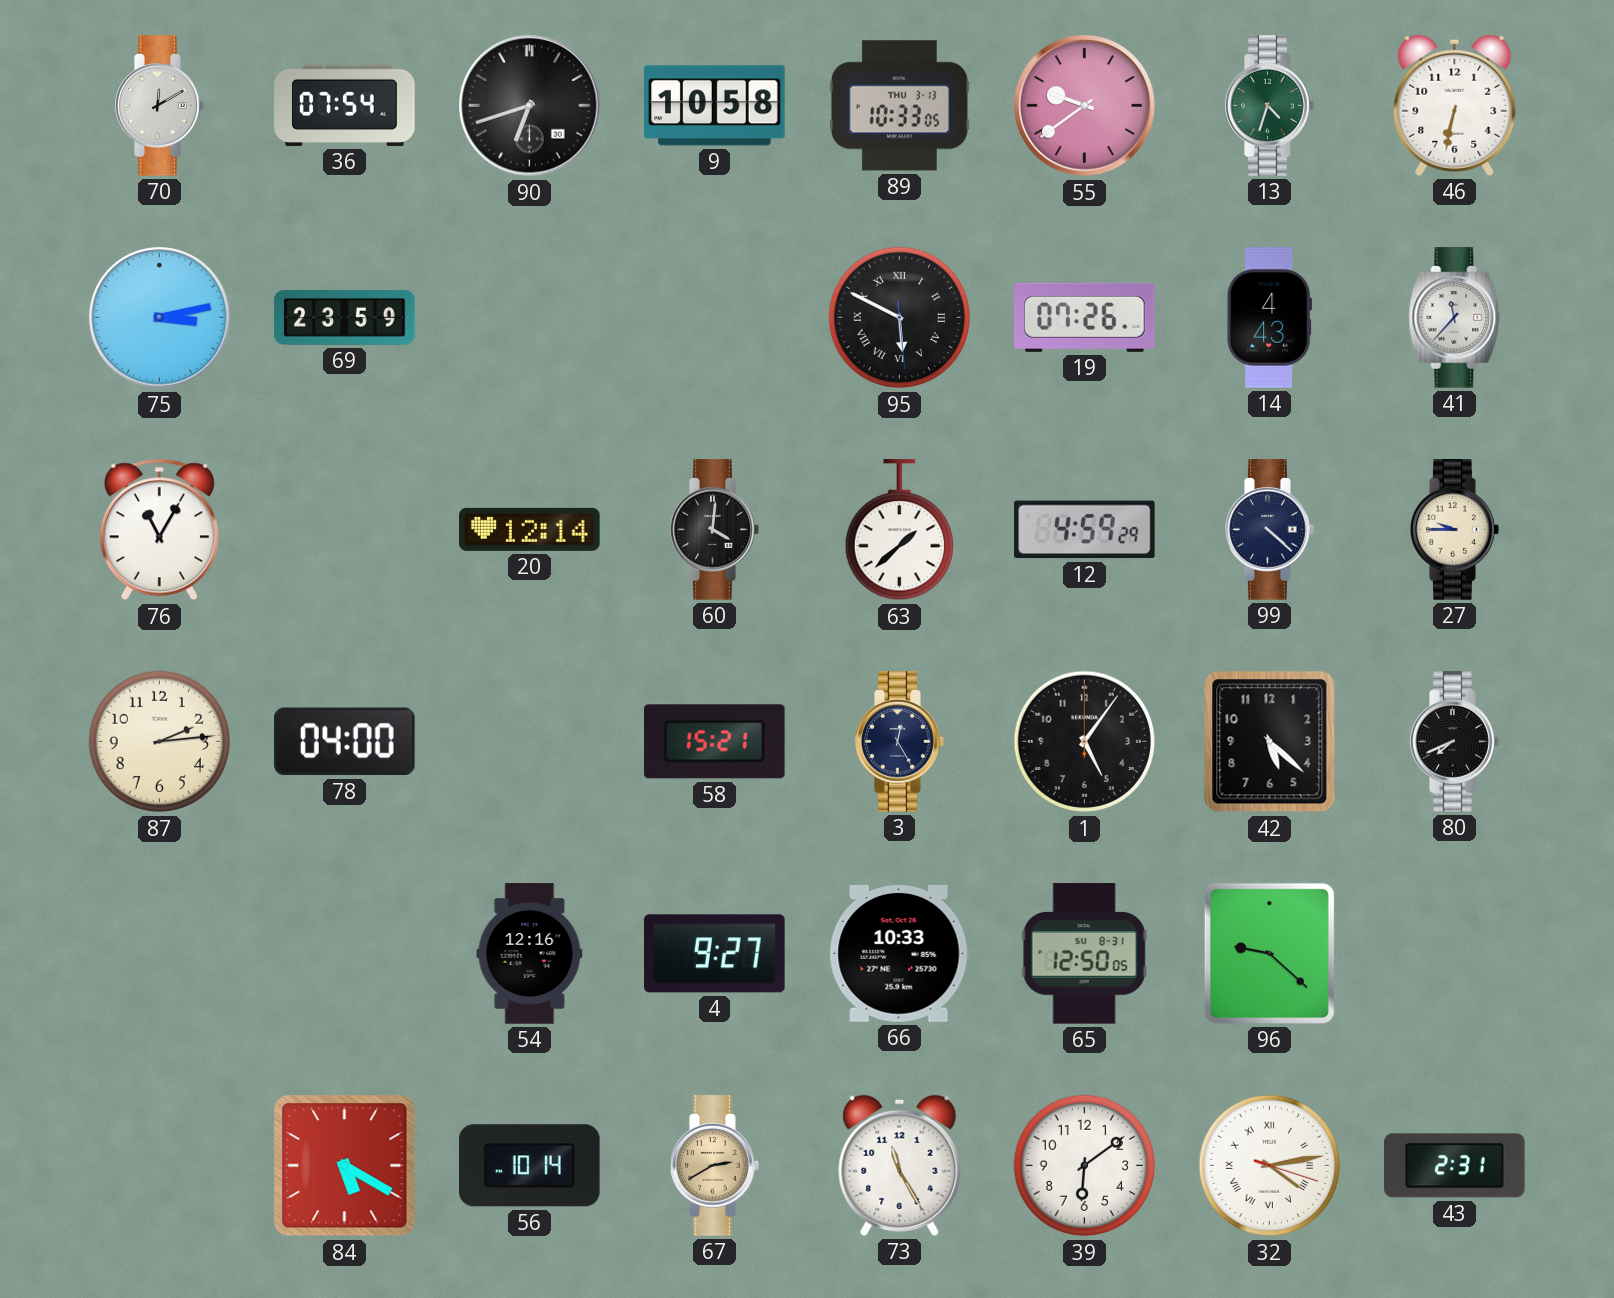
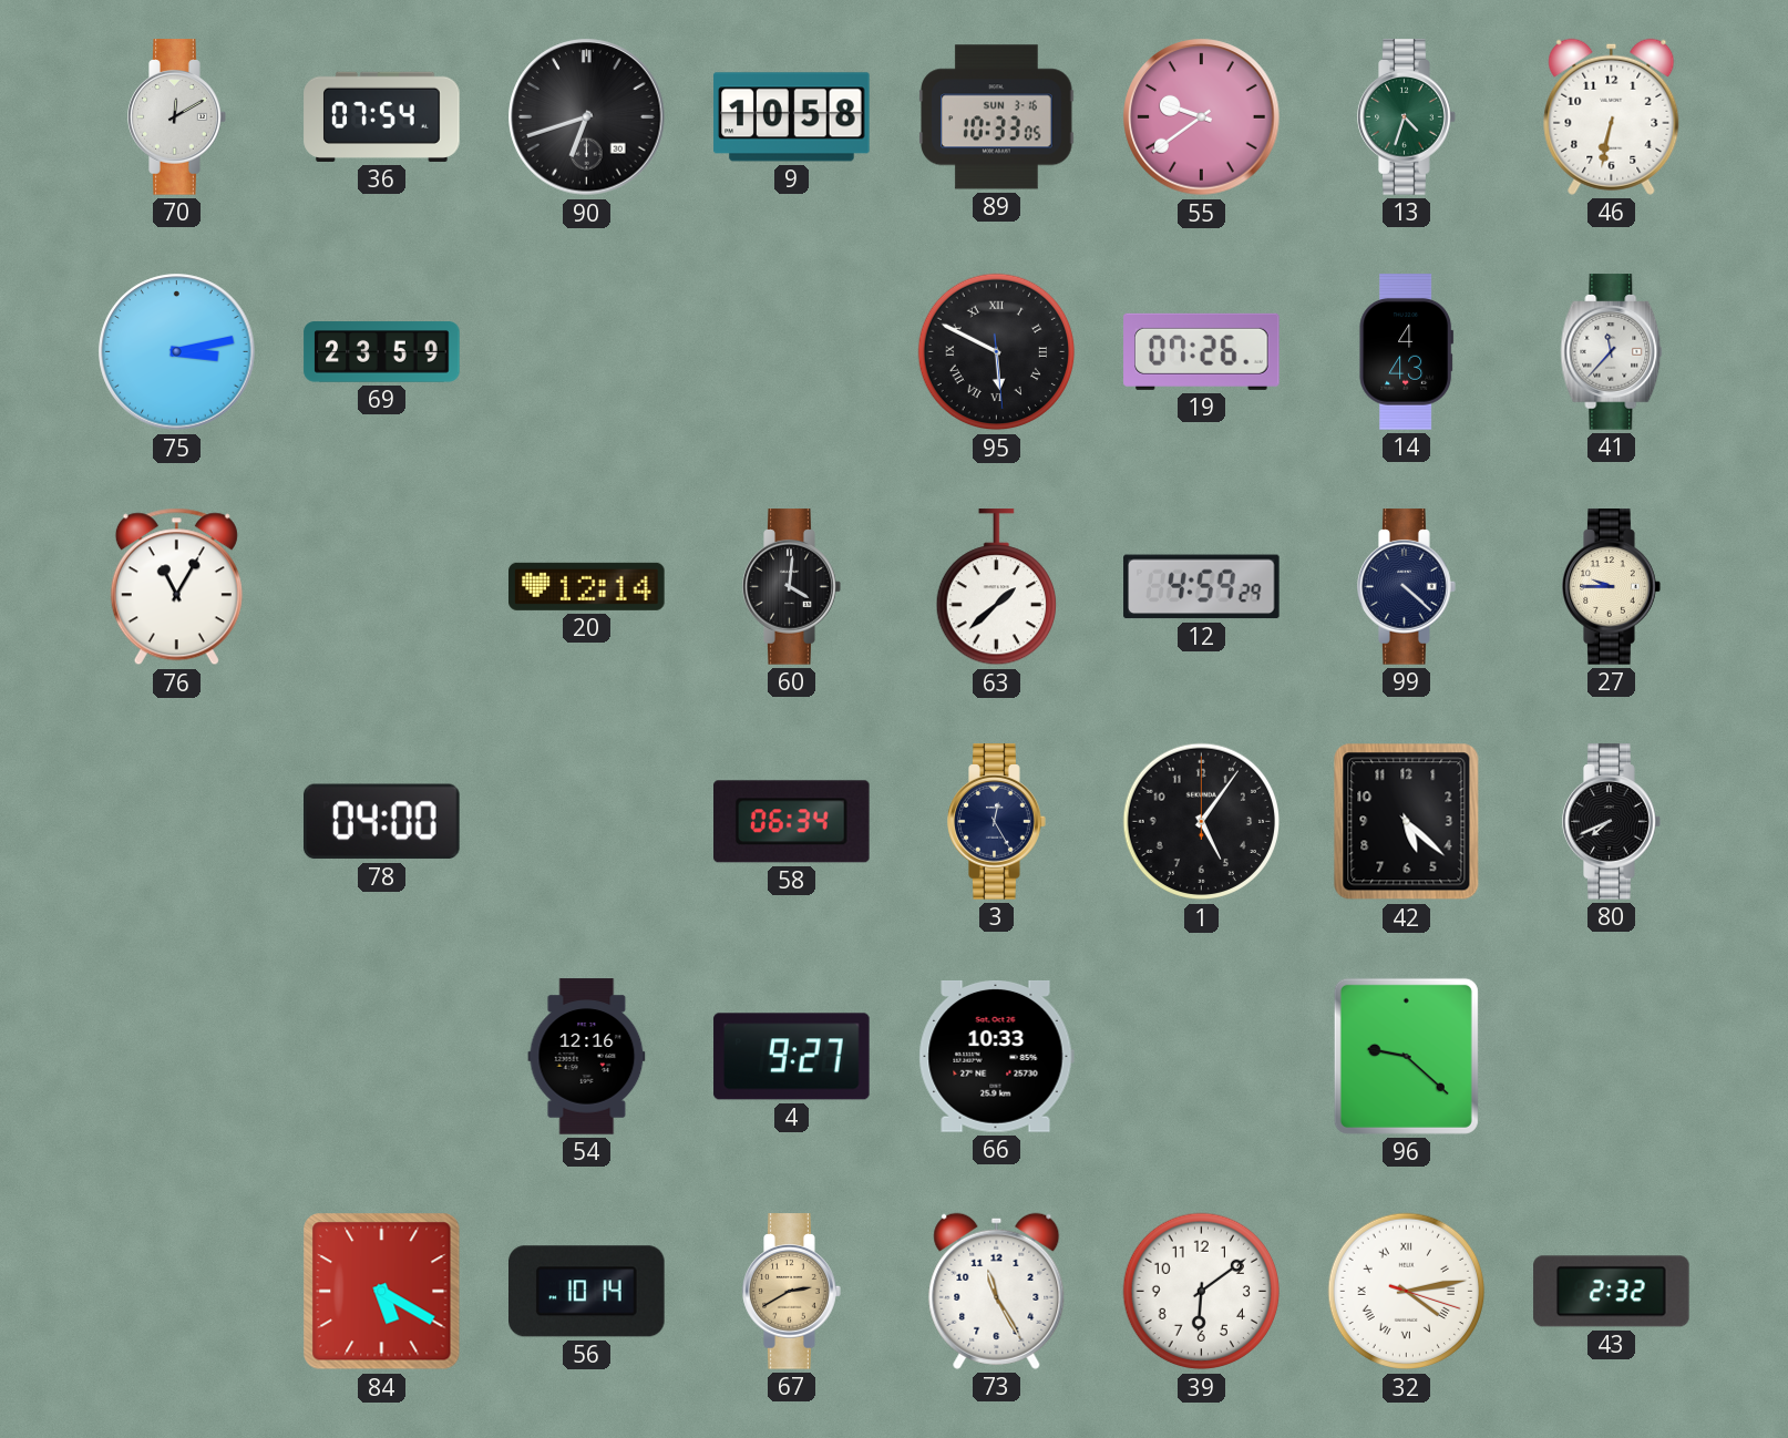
89 date: THU 3-13 -> SUN 3-16
87: 2:14 -> none
58: 15:21 -> 06:34
65: 12:50 -> none
43: 2:31 -> 2:32
